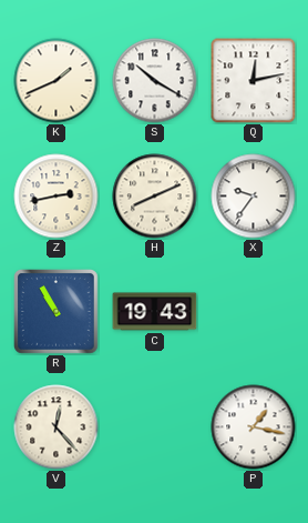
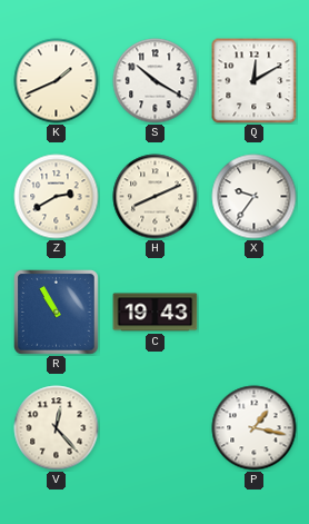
Q: 12:13 -> 12:10
Z: 2:43 -> 2:40
